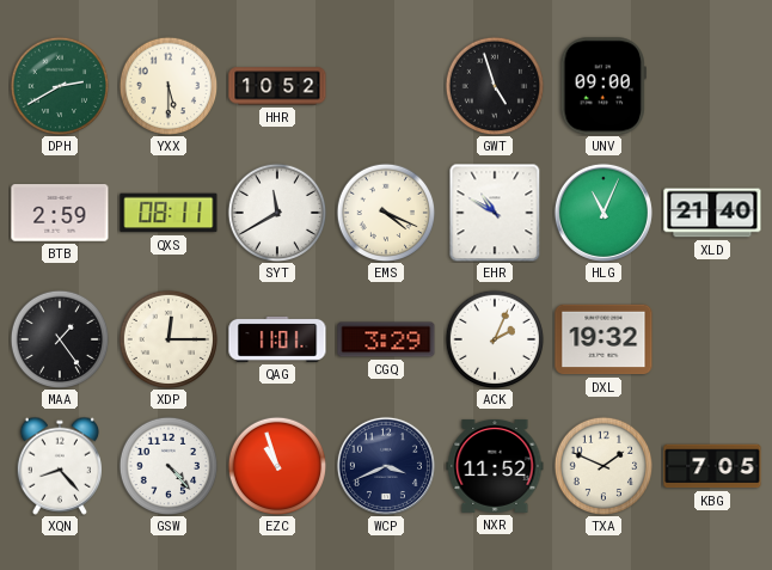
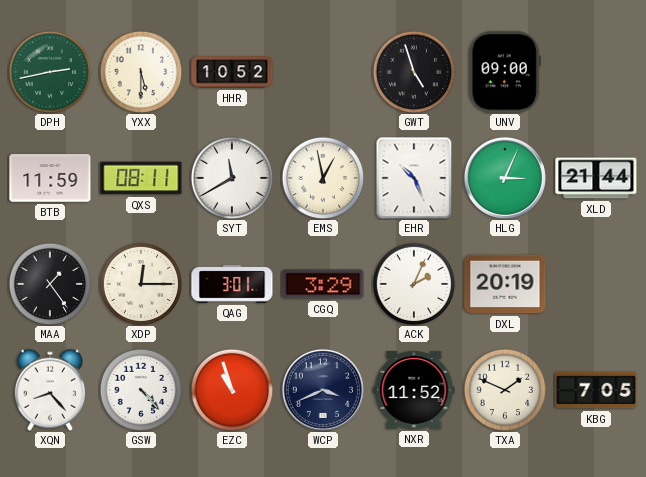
DPH: 2:40 -> 2:43
BTB: 2:59 -> 11:59
EMS: 4:19 -> 12:58
EHR: 10:50 -> 10:26
HLG: 11:04 -> 3:04
XLD: 21:40 -> 21:44
QAG: 11:01 -> 3:01
DXL: 19:32 -> 20:19
